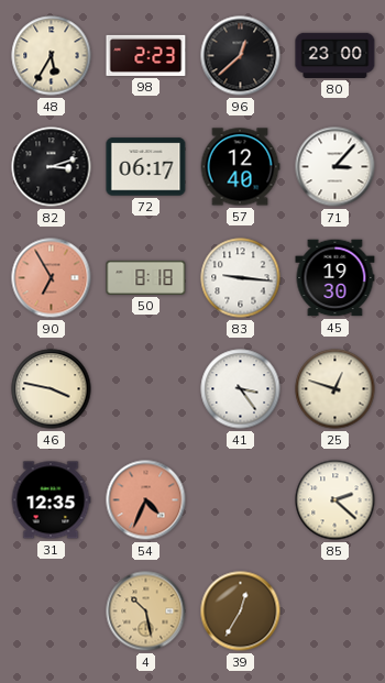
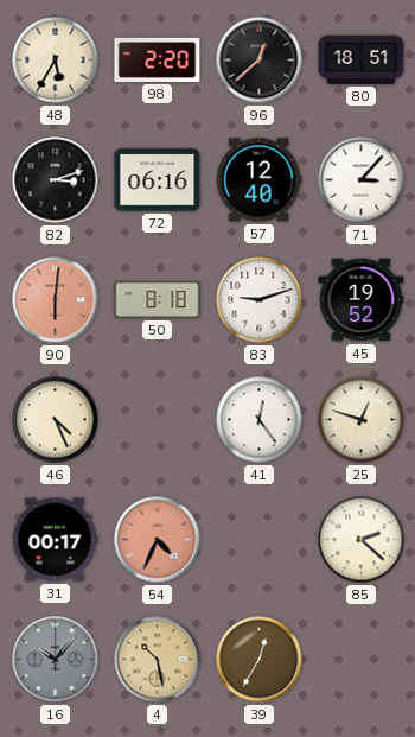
98: 2:23 -> 2:20
80: 23:00 -> 18:51
72: 06:17 -> 06:16
90: 6:55 -> 6:01
83: 9:16 -> 9:12
45: 19:30 -> 19:52
46: 3:47 -> 4:26
41: 3:24 -> 12:24
31: 12:35 -> 00:17
16: none -> 10:07
